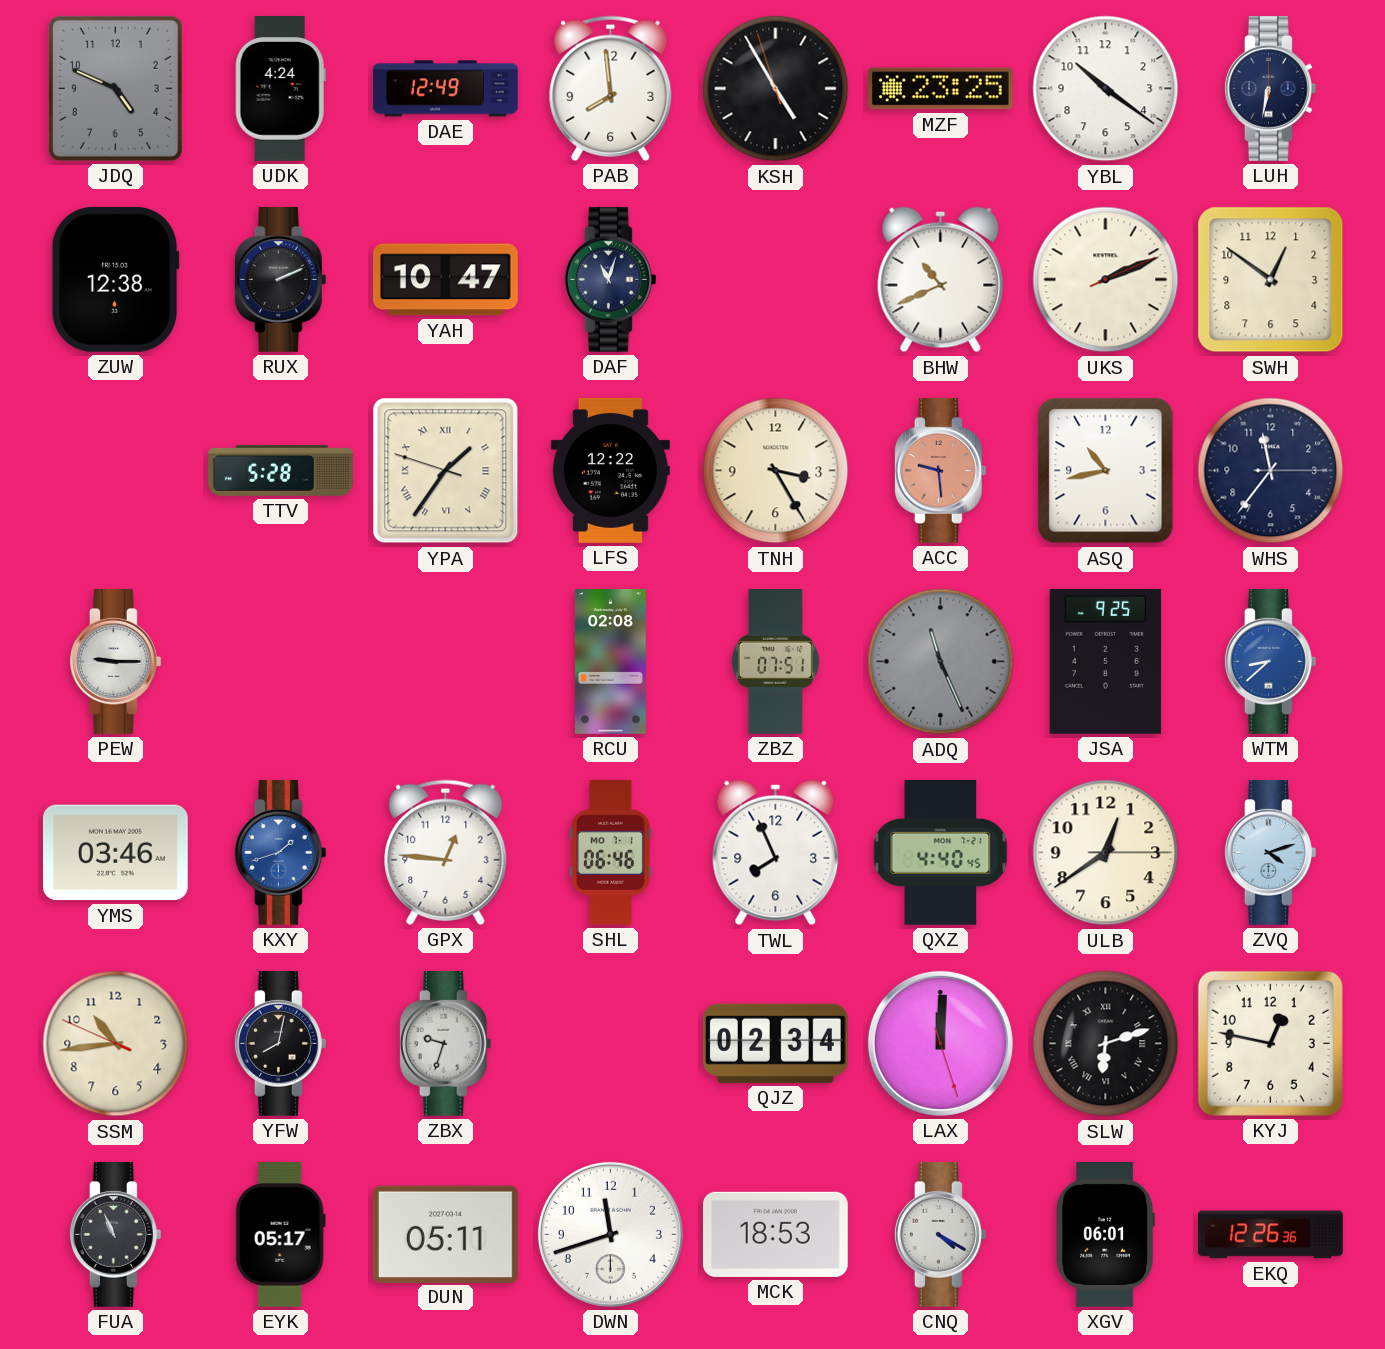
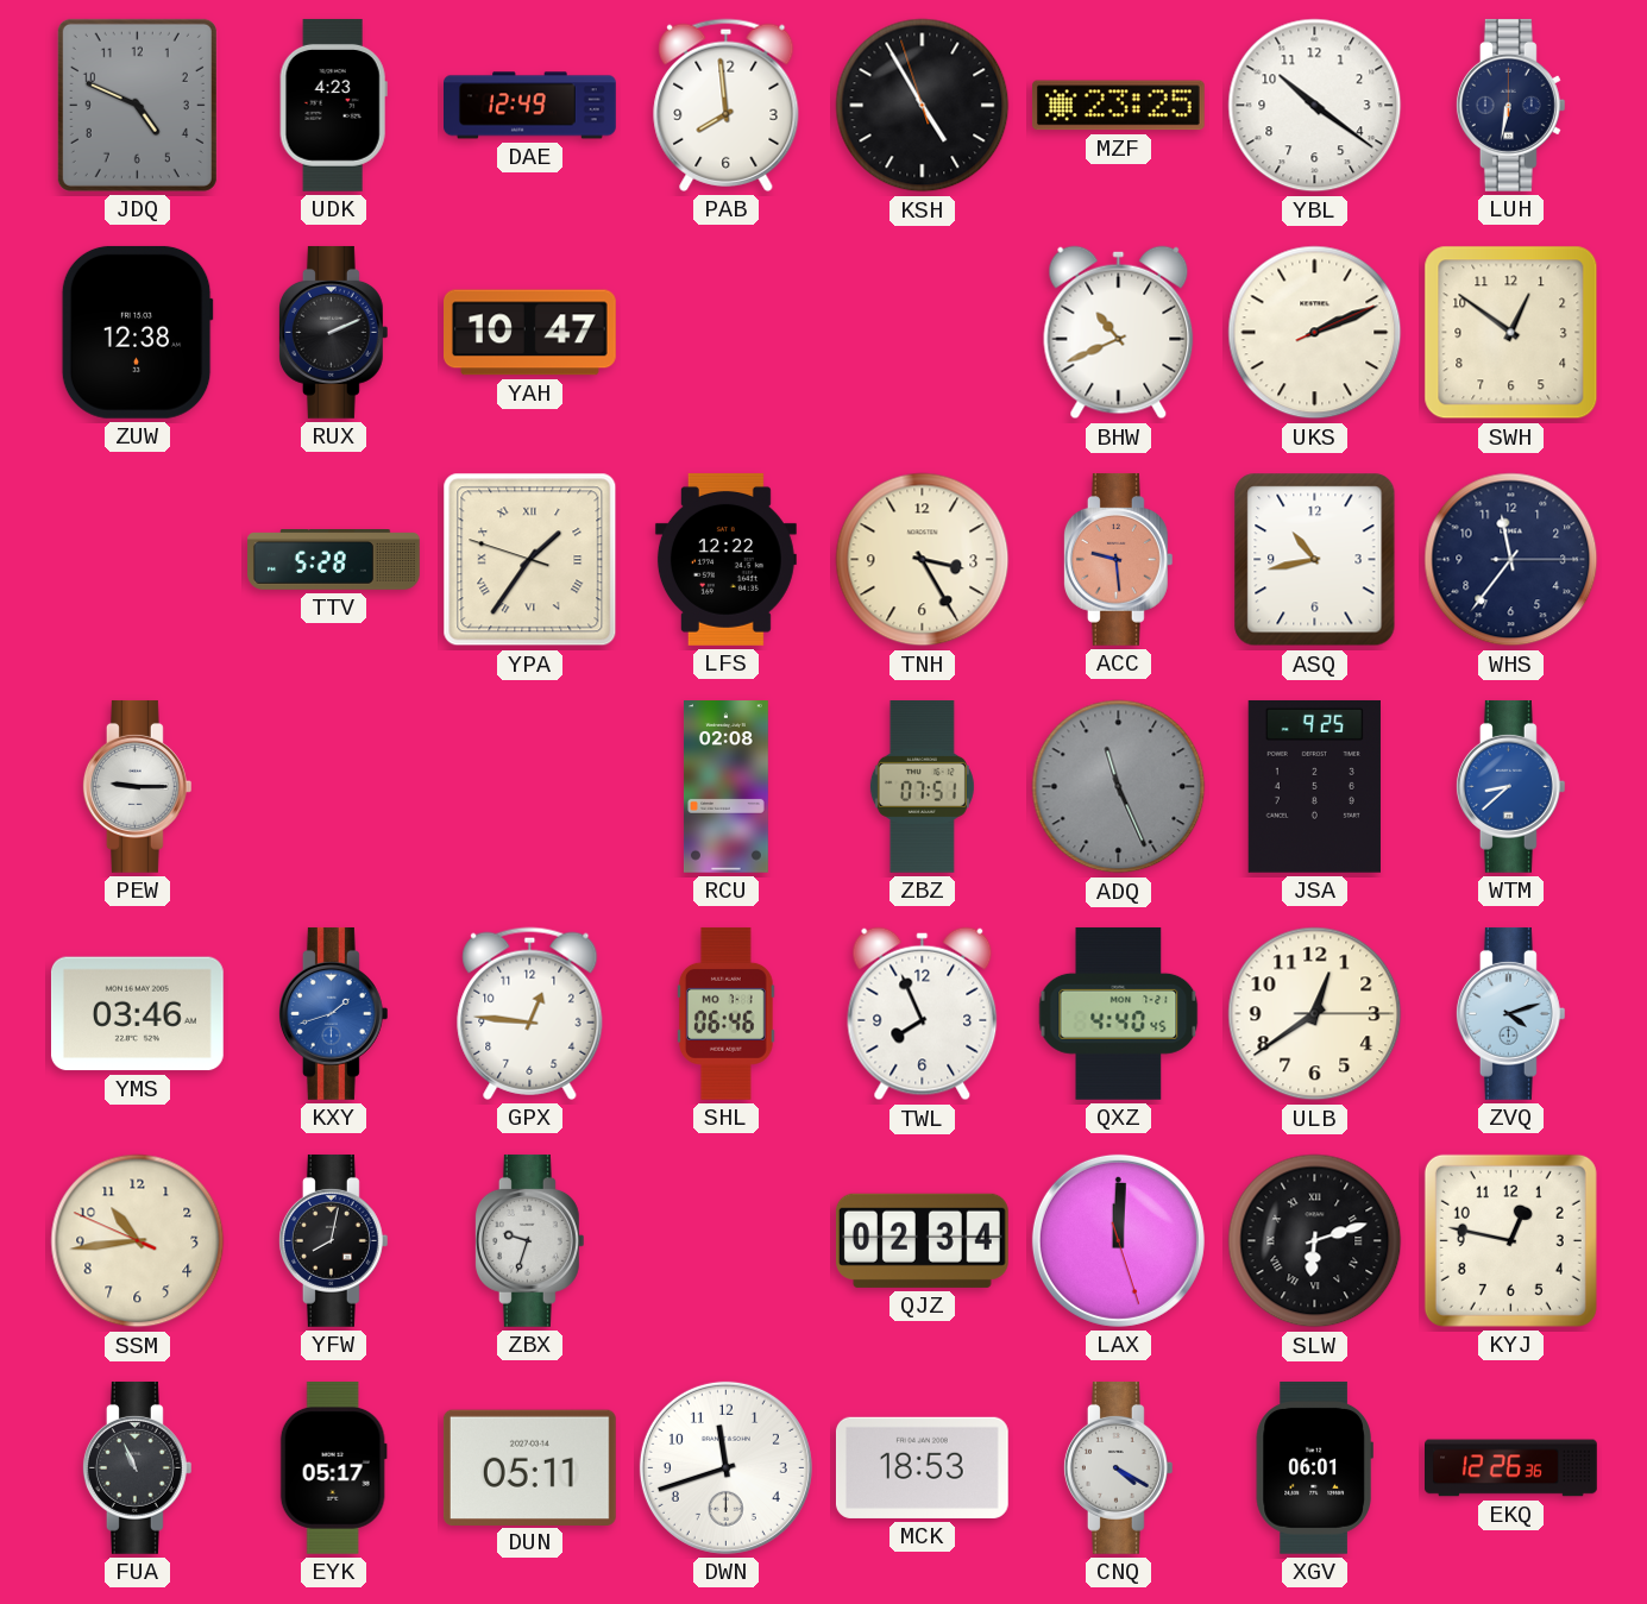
UDK: 4:24 -> 4:23
DAF: 11:03 -> none
